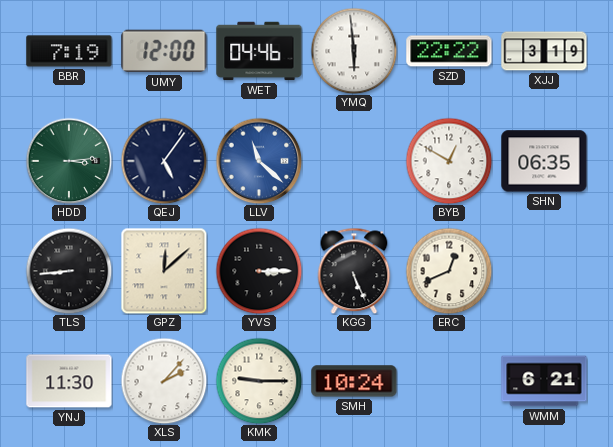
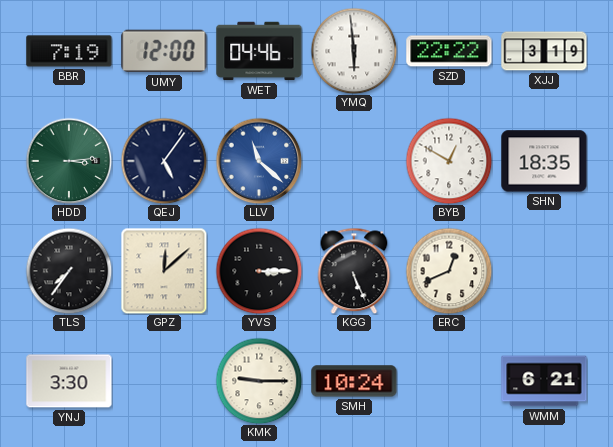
SHN: 06:35 -> 18:35
TLS: 8:44 -> 7:36
YNJ: 11:30 -> 3:30
XLS: 2:07 -> none
